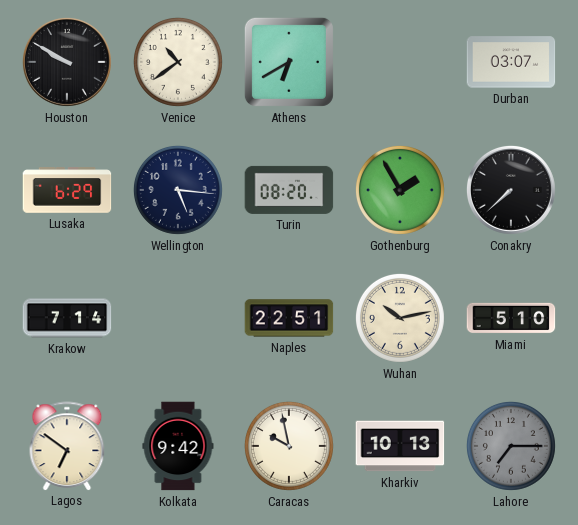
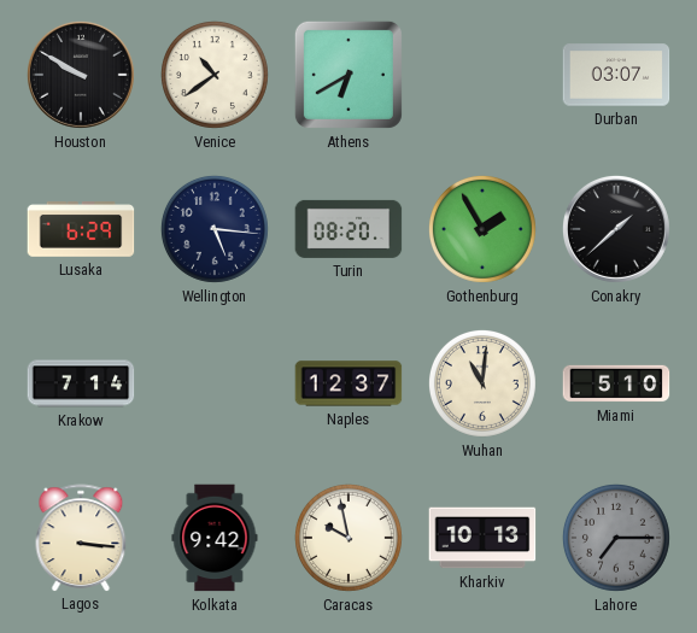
Conakry: 7:38 -> 1:38
Naples: 22:51 -> 12:37
Wuhan: 10:13 -> 11:01
Lagos: 6:51 -> 3:16
